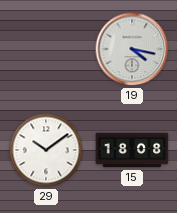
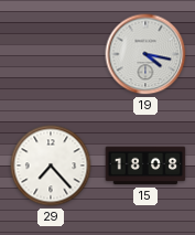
29: 10:09 -> 7:23
